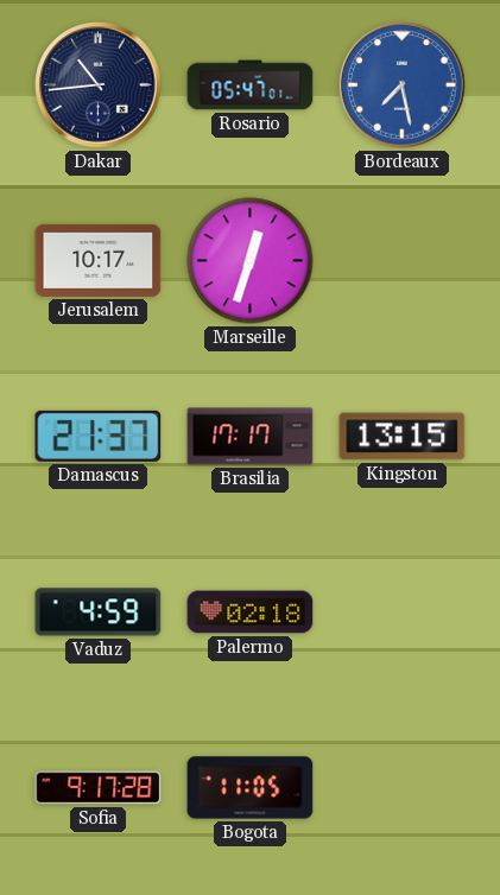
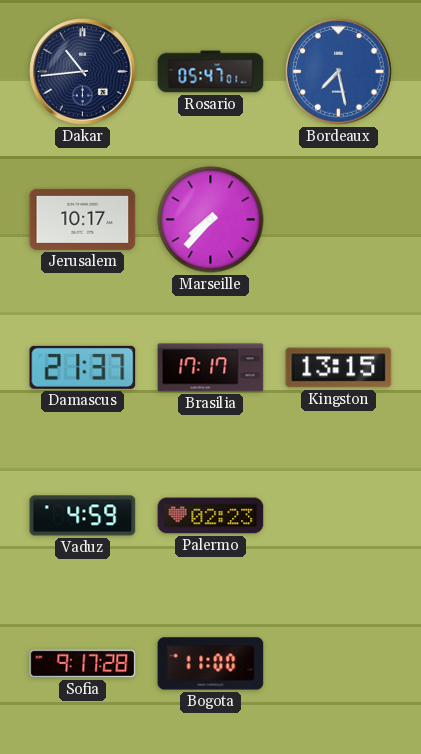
Marseille: 12:33 -> 7:37
Palermo: 02:18 -> 02:23
Bogota: 11:05 -> 11:00
